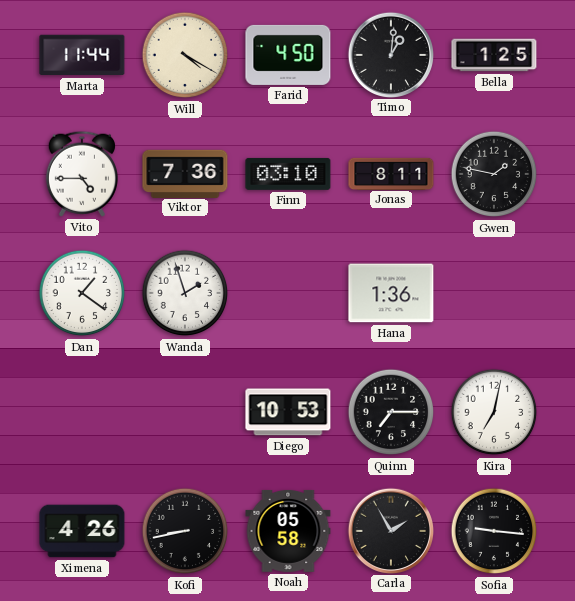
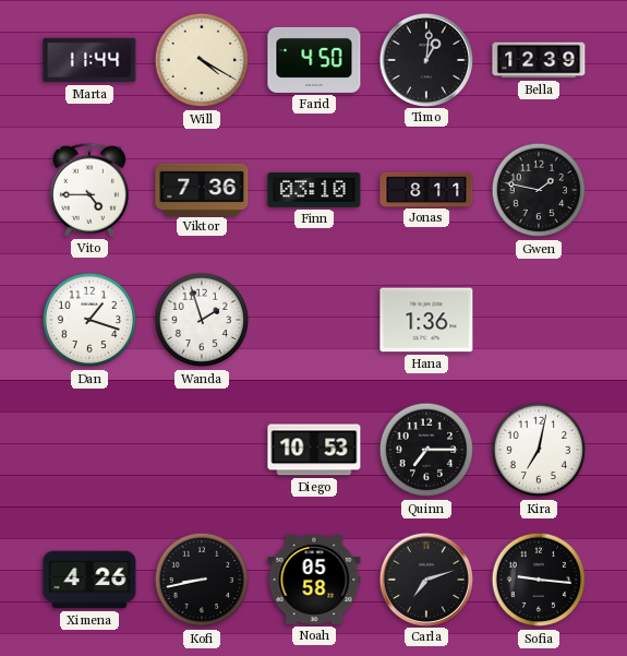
Bella: 1:25 -> 12:39
Dan: 1:21 -> 1:18
Carla: 1:55 -> 7:12
